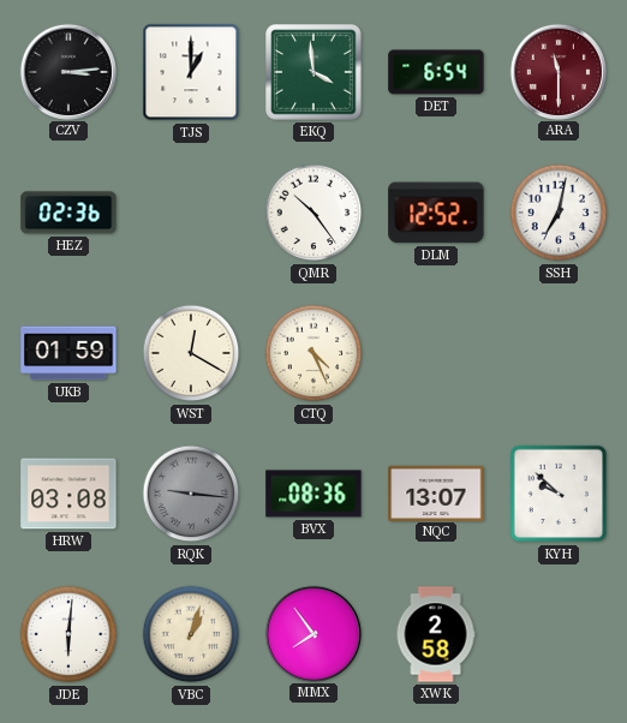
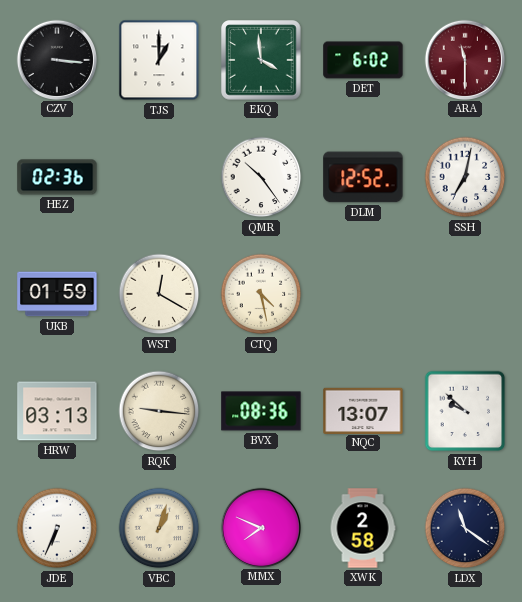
CZV: 3:14 -> 3:16
DET: 6:54 -> 6:02
CTQ: 4:26 -> 4:28
HRW: 03:08 -> 03:13
RQK dial: grey -> cream
JDE: 6:01 -> 6:34
MMX: 7:54 -> 7:49
LDX: none -> 11:21
